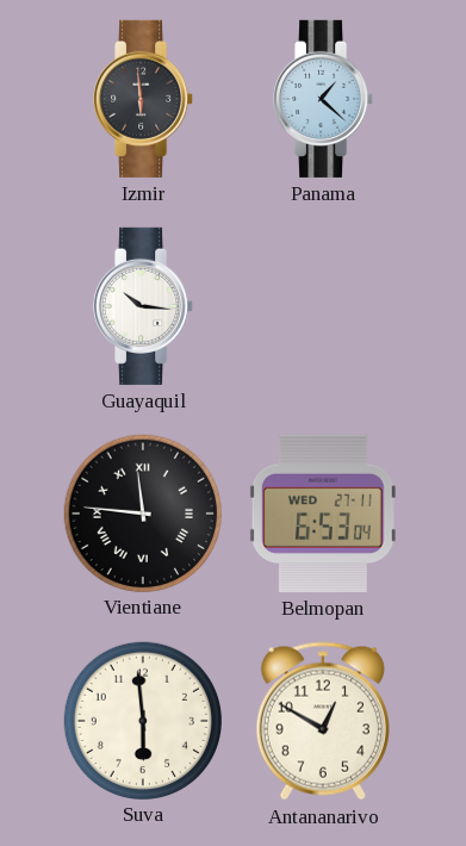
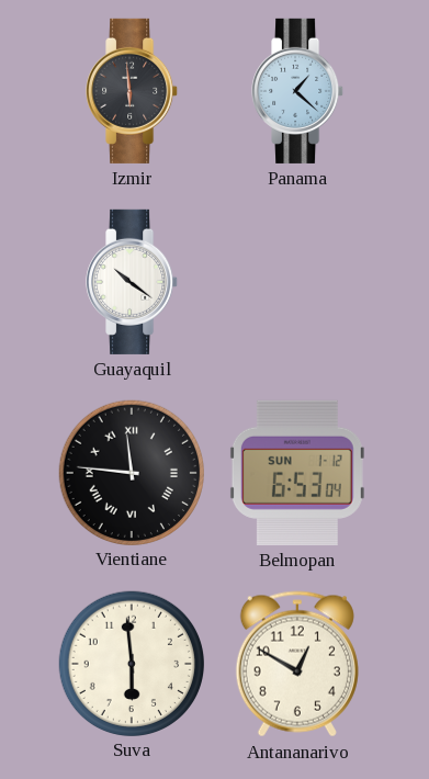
Guayaquil: 10:16 -> 10:21
Belmopan date: WED 27-11 -> SUN 1-12
